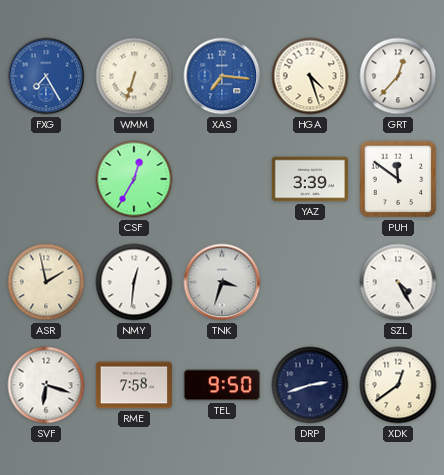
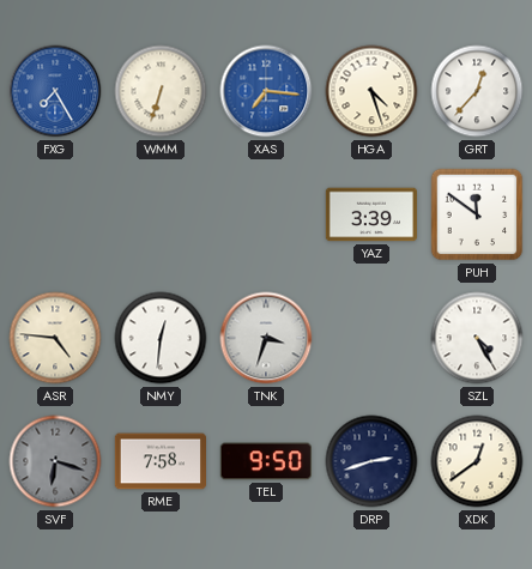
CSF: 12:35 -> none
ASR: 1:58 -> 4:46
SVF dial: white -> grey
